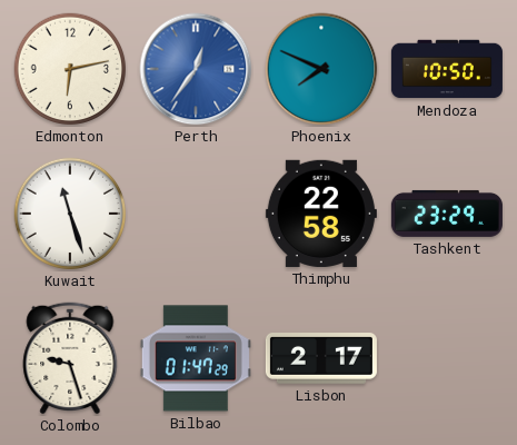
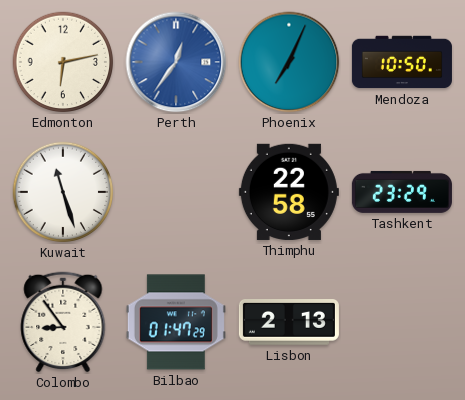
Phoenix: 7:49 -> 7:04
Colombo: 9:27 -> 8:54
Lisbon: 2:17 -> 2:13
